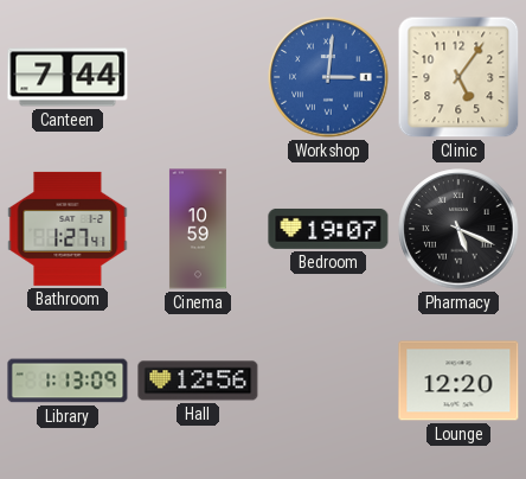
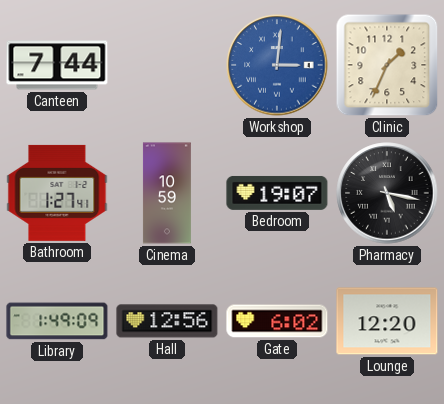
Clinic: 5:06 -> 1:34
Pharmacy: 5:19 -> 5:17
Library: 1:13 -> 1:49
Gate: none -> 6:02
